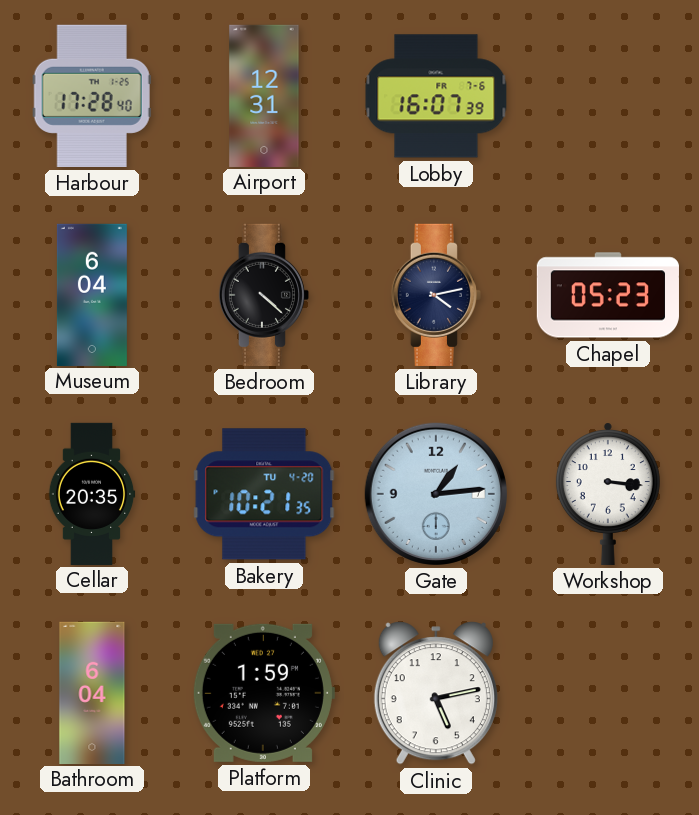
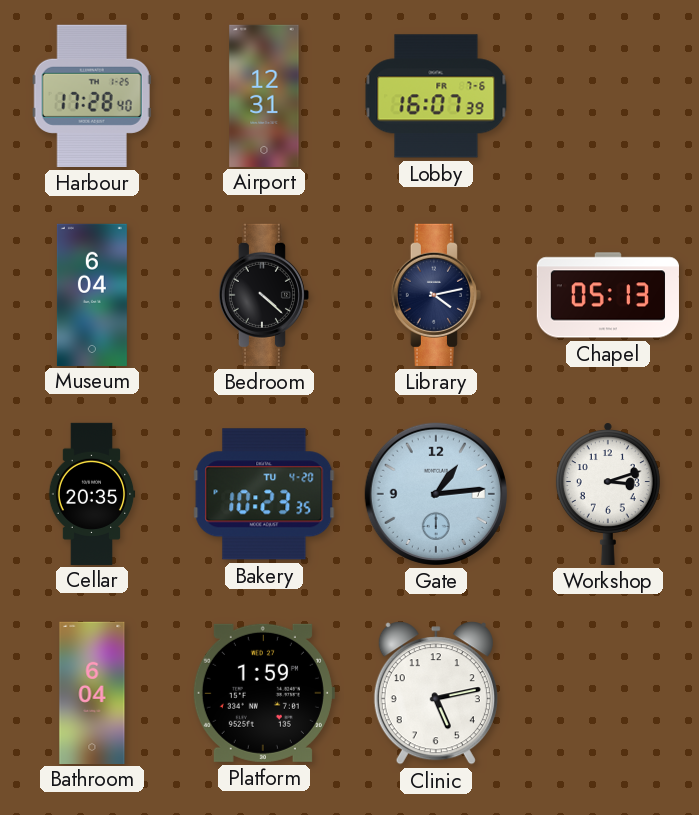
Chapel: 05:23 -> 05:13
Bakery: 10:21 -> 10:23
Workshop: 3:16 -> 3:12
